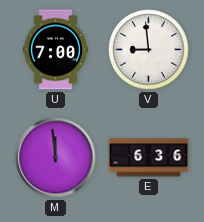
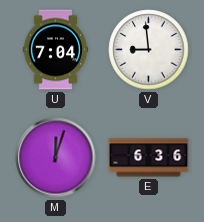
U: 7:00 -> 7:04
M: 11:59 -> 12:03
